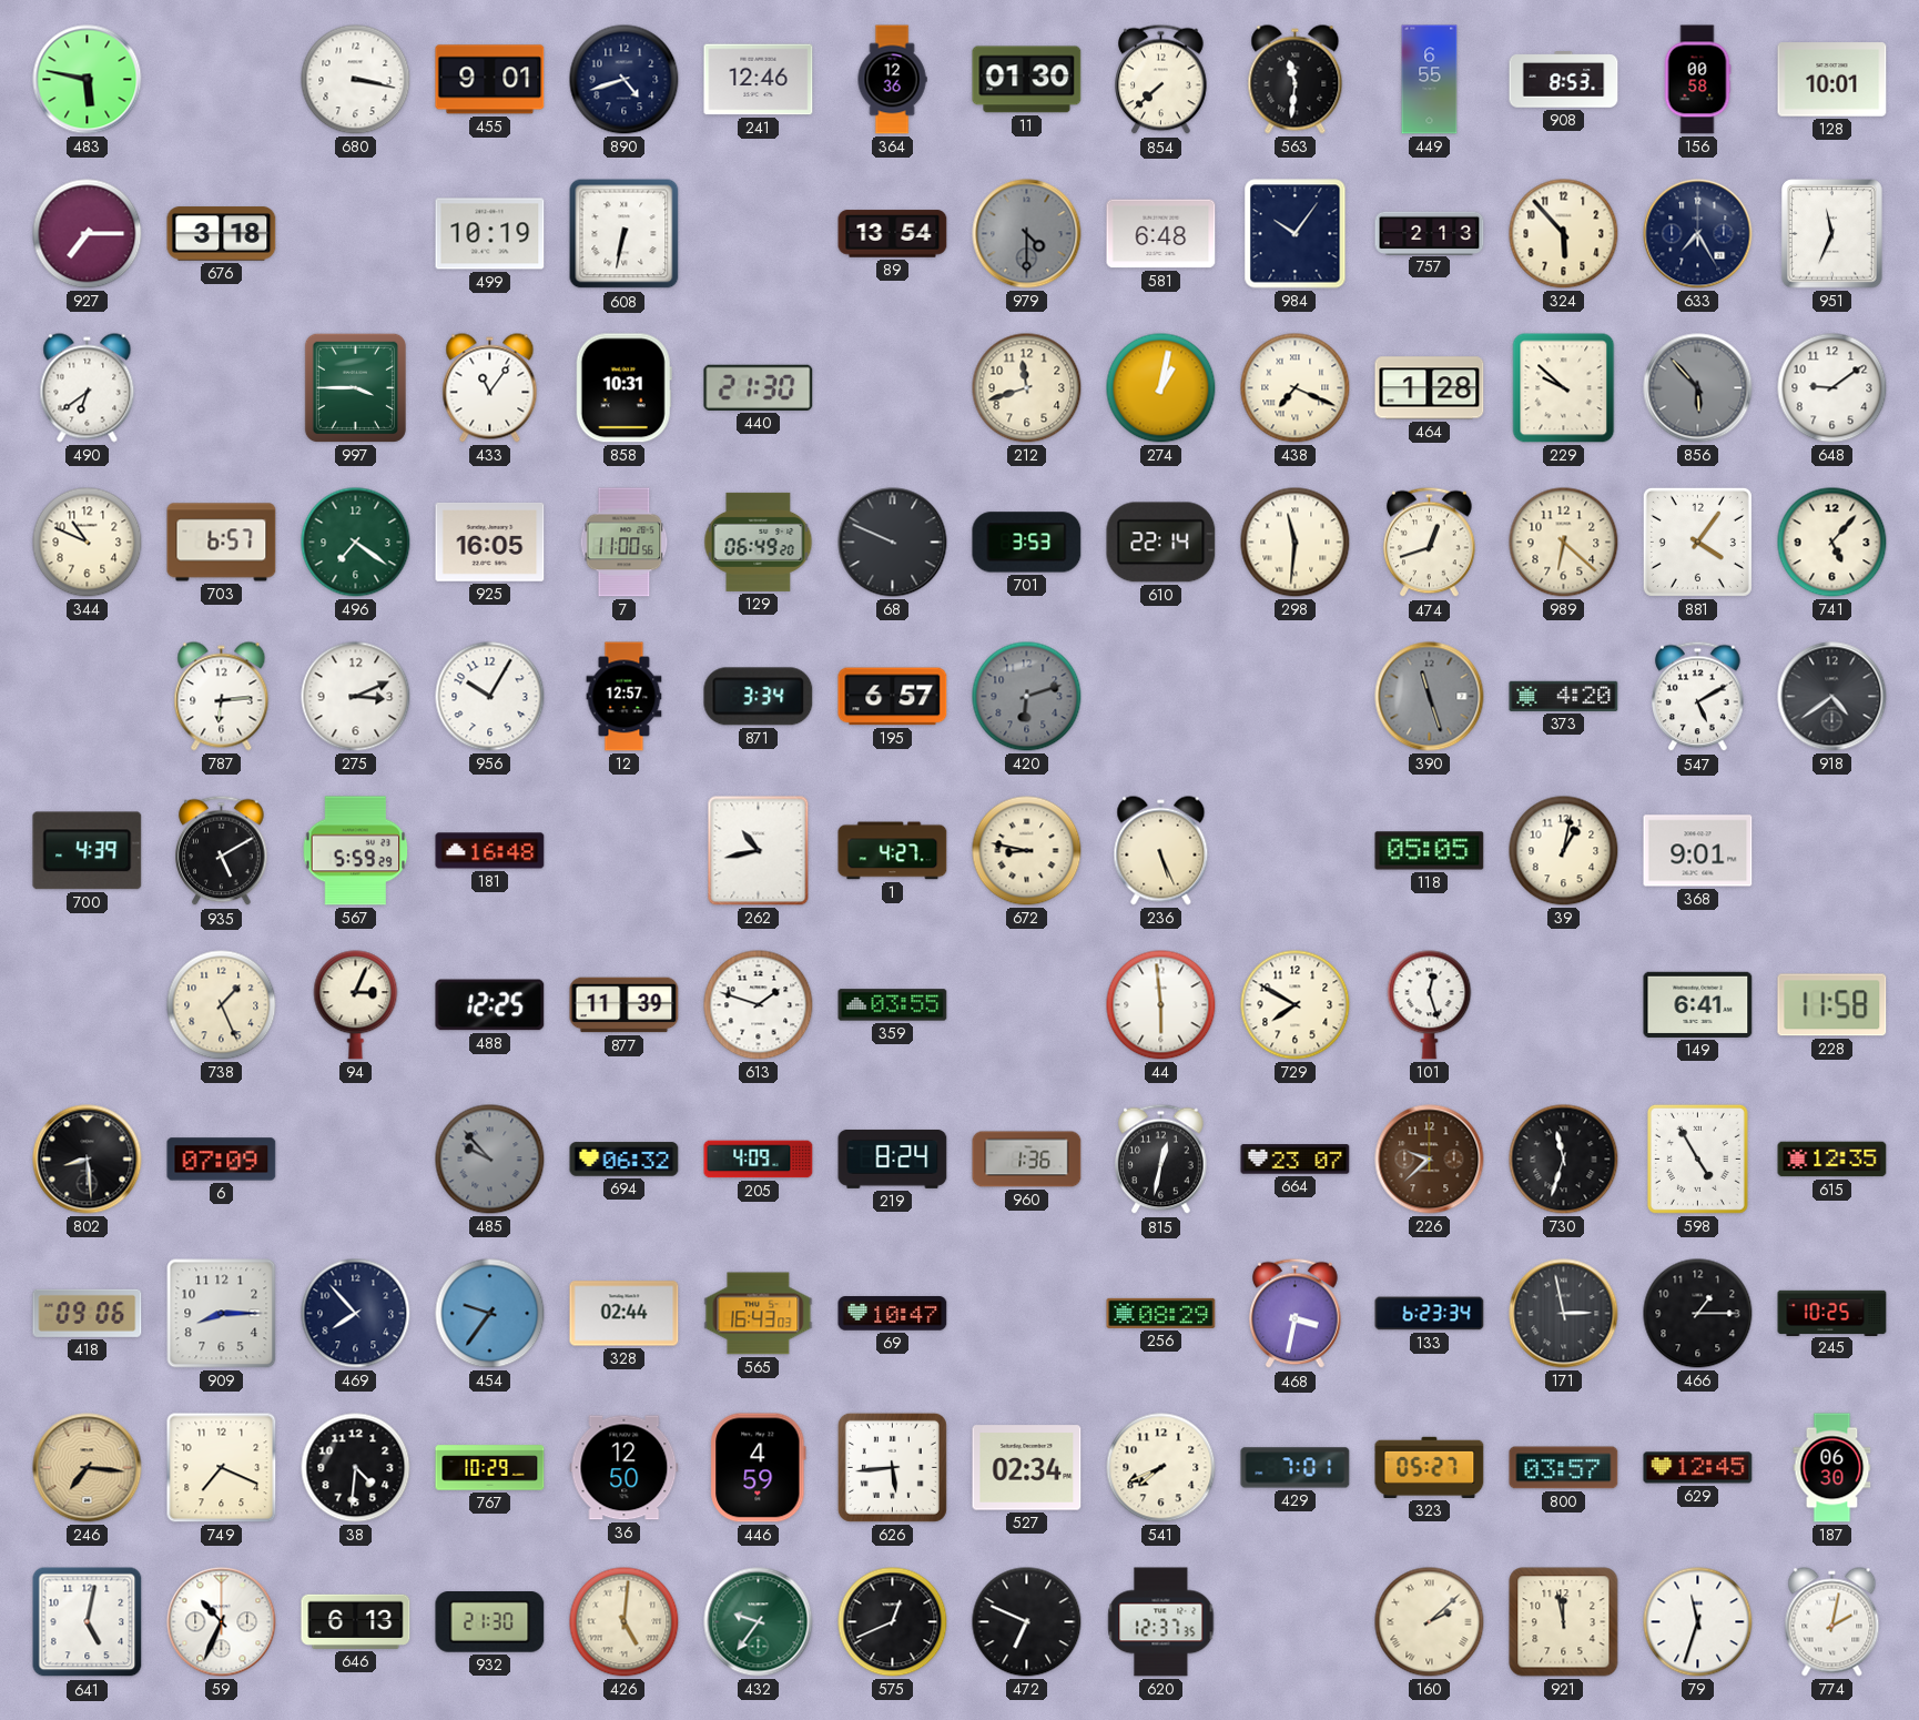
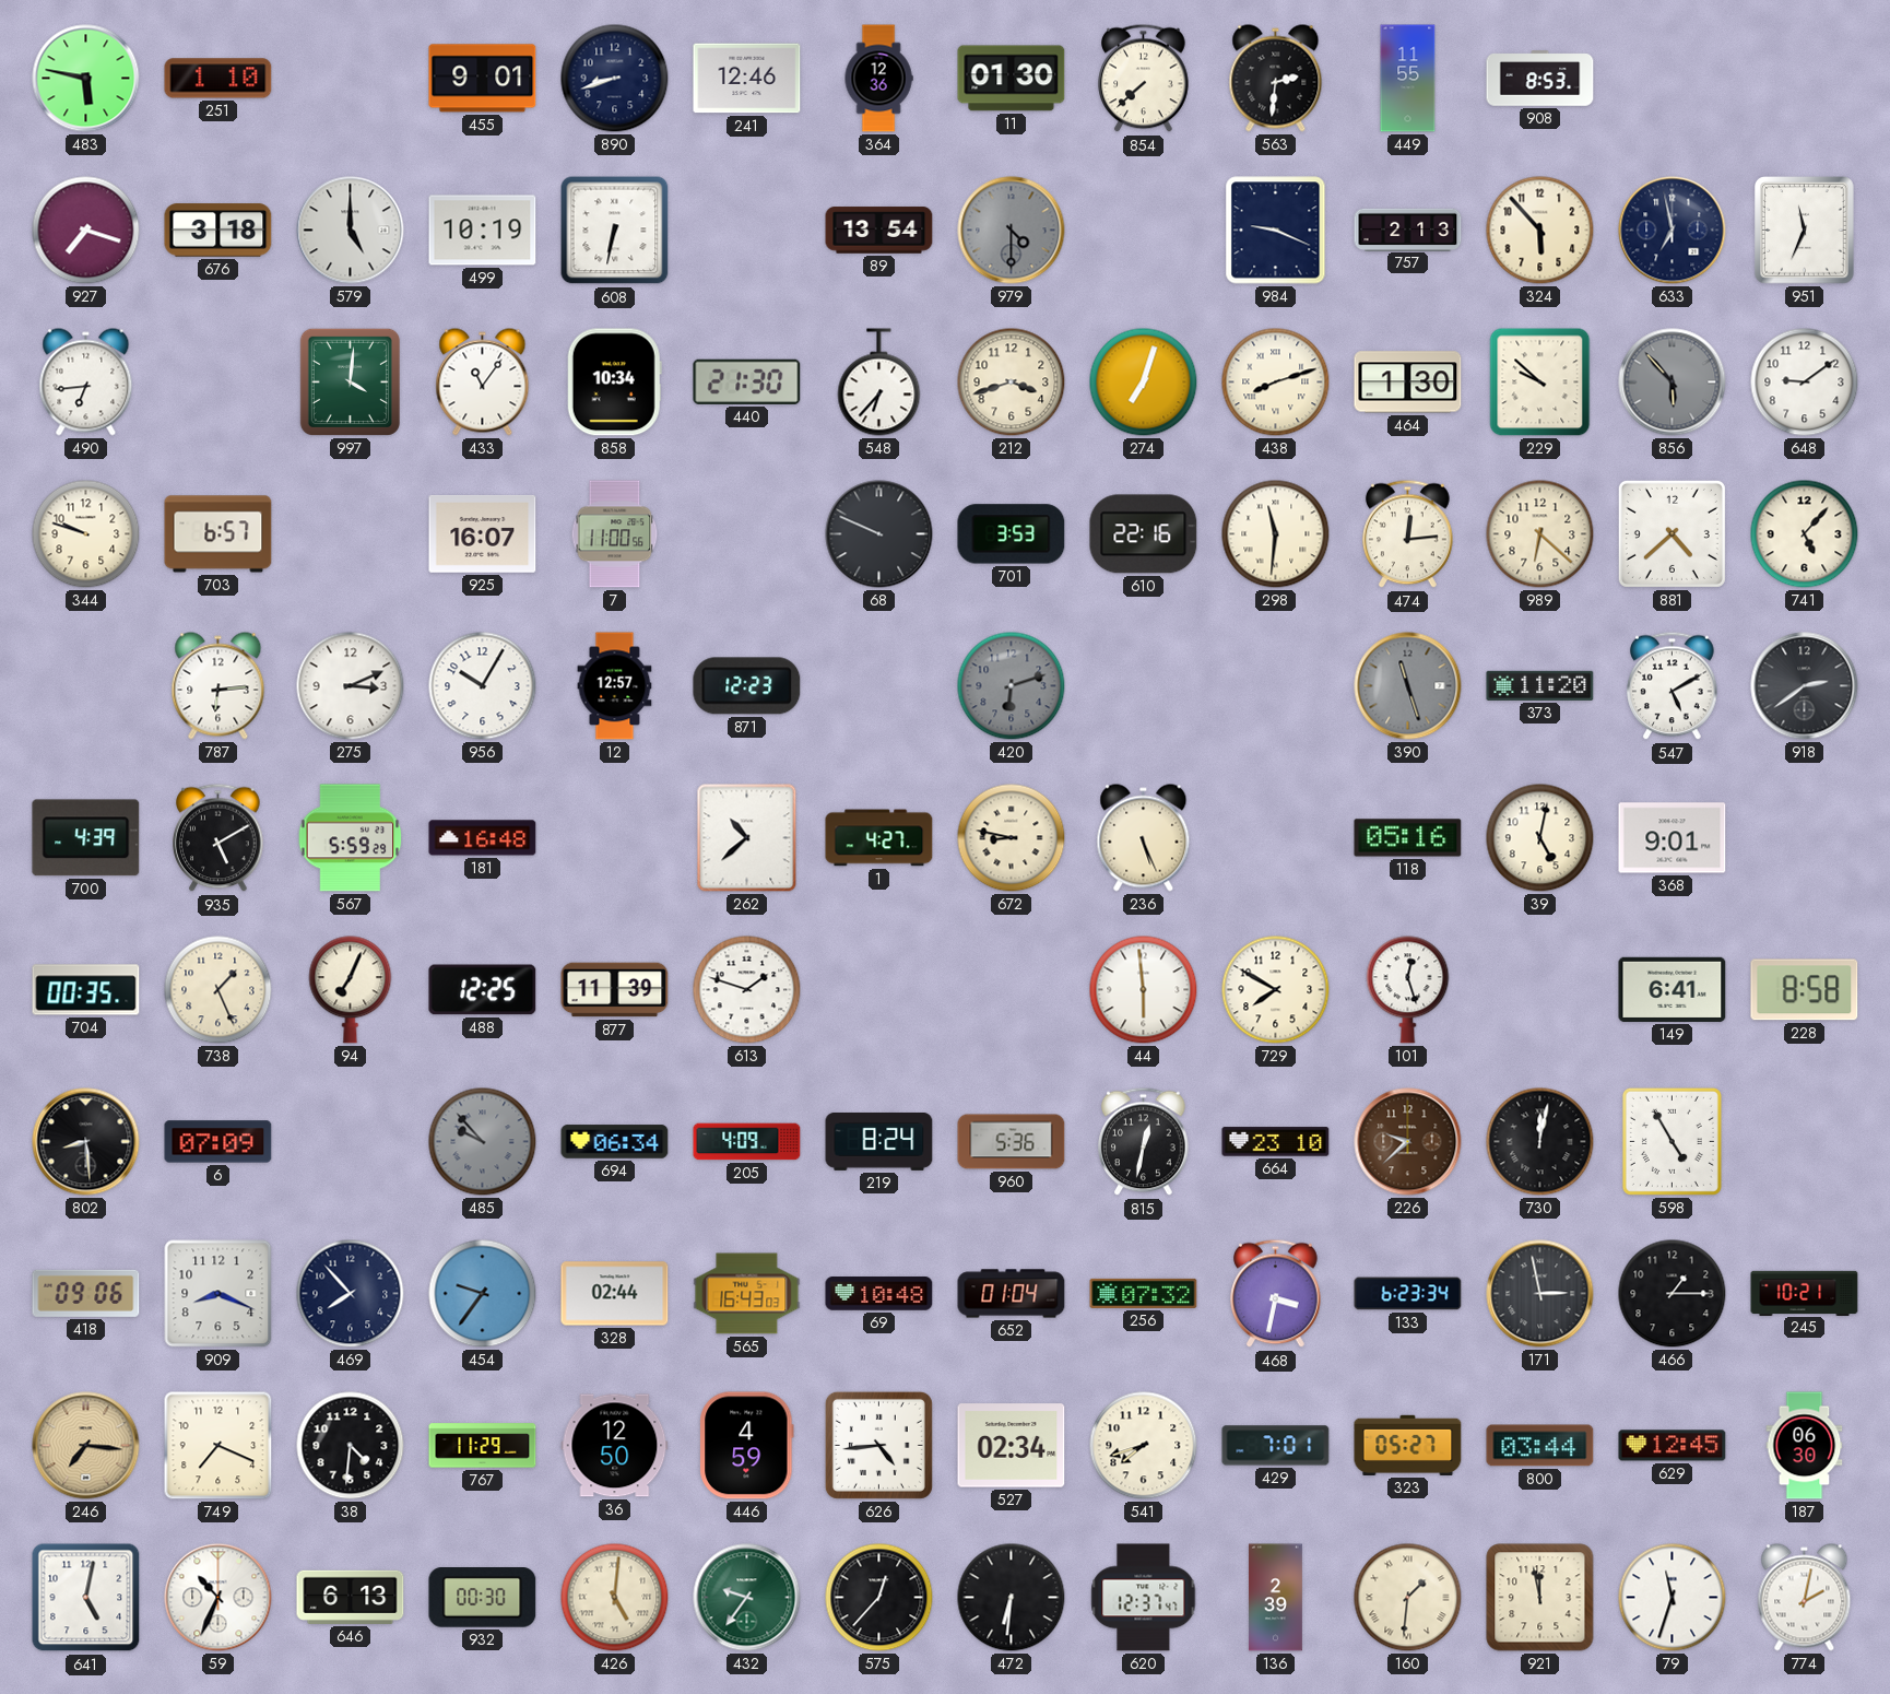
251: none -> 1:10
680: 3:17 -> none
890: 4:42 -> 8:42
563: 11:31 -> 2:31
449: 6:55 -> 11:55
156: 00:58 -> none
128: 10:01 -> none
927: 7:15 -> 7:18
579: none -> 5:00
581: 6:48 -> none
984: 10:06 -> 9:19
633: 7:25 -> 6:58
490: 6:39 -> 6:44
997: 3:45 -> 4:01
858: 10:31 -> 10:34
548: none -> 6:37
212: 11:42 -> 3:42
274: 1:02 -> 7:03
438: 7:19 -> 8:12
464: 1:28 -> 1:30
344: 10:49 -> 9:48
496: 7:21 -> none
925: 16:05 -> 16:07
129: 06:49 -> none
610: 22:14 -> 22:16
474: 12:42 -> 12:14
881: 4:06 -> 4:38
871: 3:34 -> 12:23
195: 6:57 -> none
373: 4:20 -> 11:20
918: 4:39 -> 2:39
262: 10:43 -> 10:38
118: 05:05 -> 05:16
39: 1:02 -> 5:02
704: none -> 00:35
94: 3:04 -> 7:04
359: 03:55 -> none
228: 11:58 -> 8:58
694: 06:32 -> 06:34
960: 1:36 -> 5:36
664: 23:07 -> 23:10
730: 11:33 -> 12:02
615: 12:35 -> none
909: 8:15 -> 8:19
69: 10:47 -> 10:48
652: none -> 01:04
256: 08:29 -> 07:32
245: 10:25 -> 10:21
767: 10:29 -> 11:29
626: 5:44 -> 4:44
541: 7:41 -> 7:42
800: 03:57 -> 03:44
932: 21:30 -> 00:30
575: 12:41 -> 12:37
472: 6:49 -> 6:31
620: 12:37:35 -> 12:37:47
136: none -> 2:39
160: 2:08 -> 1:31
